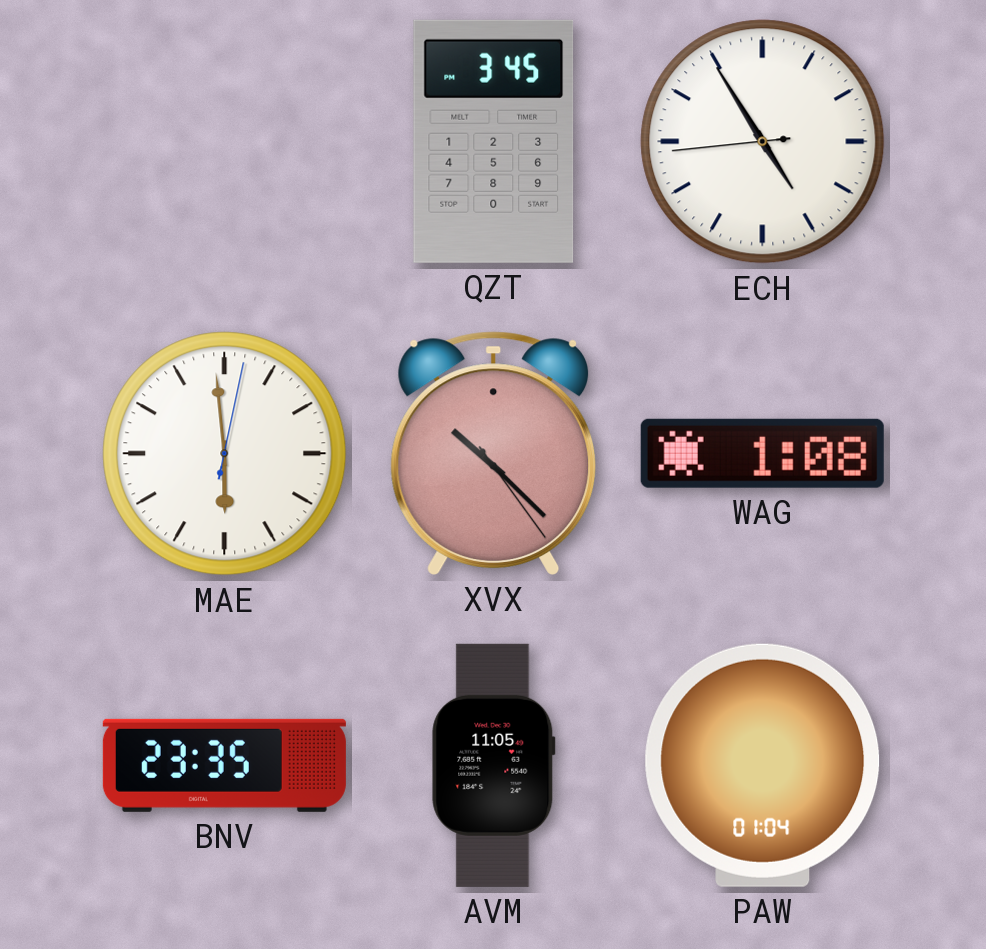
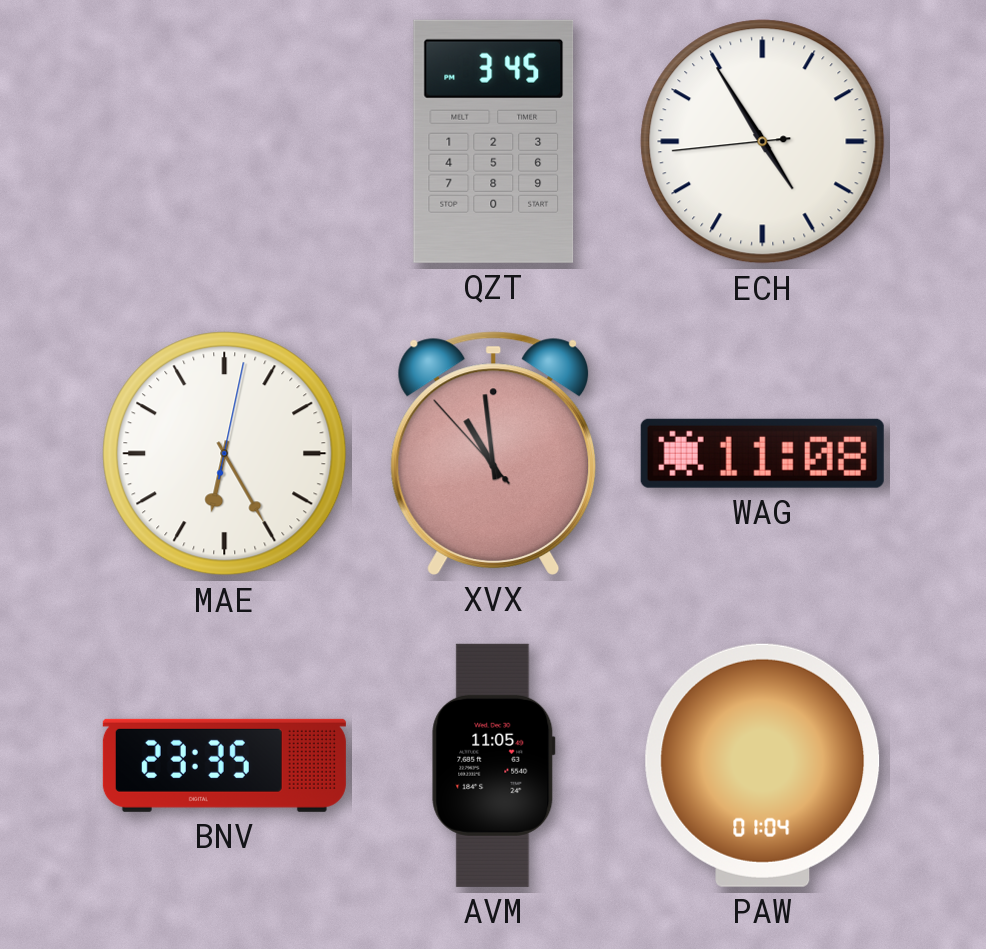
MAE: 5:59 -> 6:25
XVX: 10:22 -> 10:58
WAG: 1:08 -> 11:08
